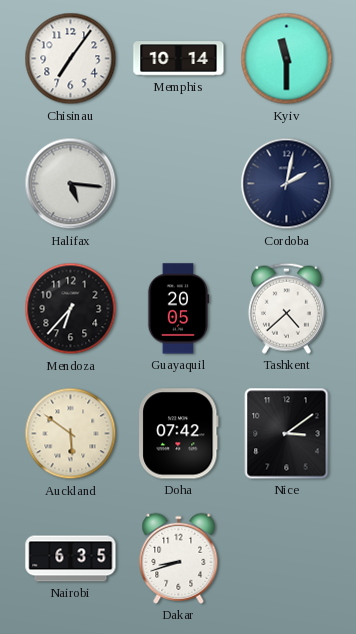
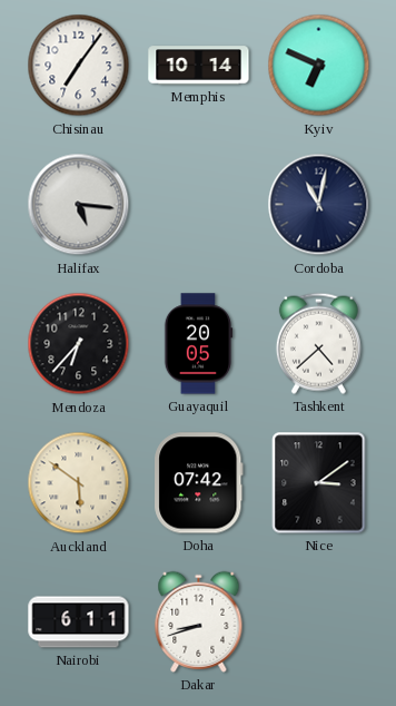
Kyiv: 11:30 -> 6:49
Cordoba: 2:02 -> 11:02
Nairobi: 6:35 -> 6:11
